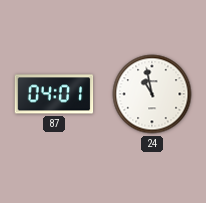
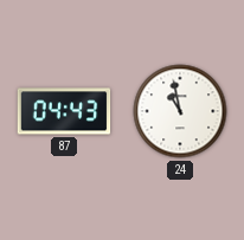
87: 04:01 -> 04:43
